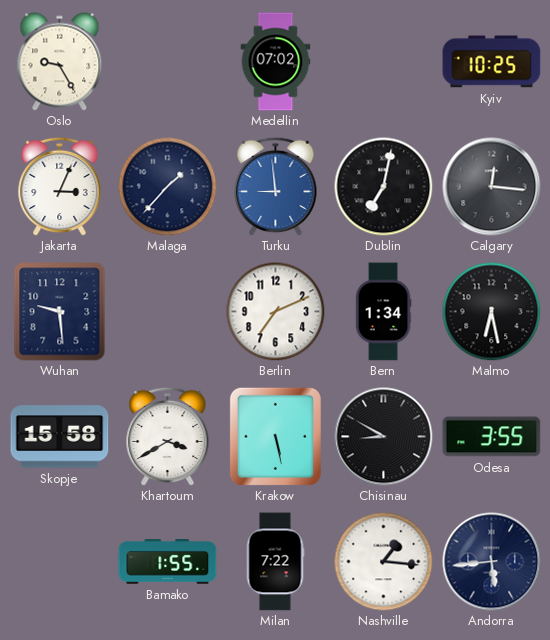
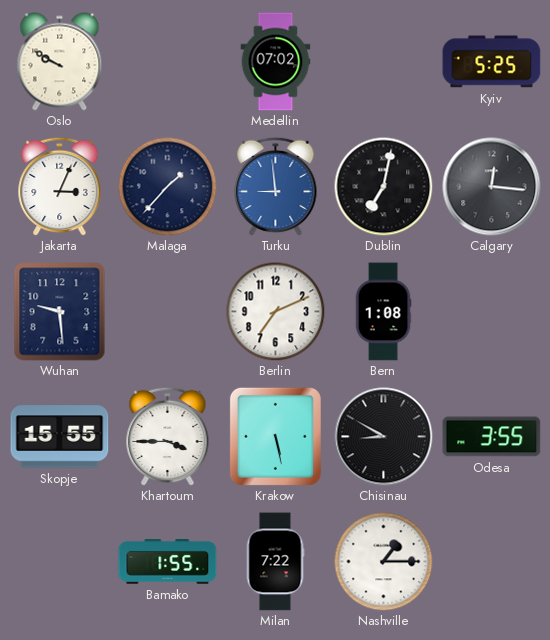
Oslo: 9:25 -> 9:50
Kyiv: 10:25 -> 5:25
Bern: 1:34 -> 1:08
Malmo: 6:28 -> none
Skopje: 15:58 -> 15:55
Khartoum: 3:40 -> 3:45
Nashville: 1:16 -> 1:15
Andorra: 5:44 -> none
